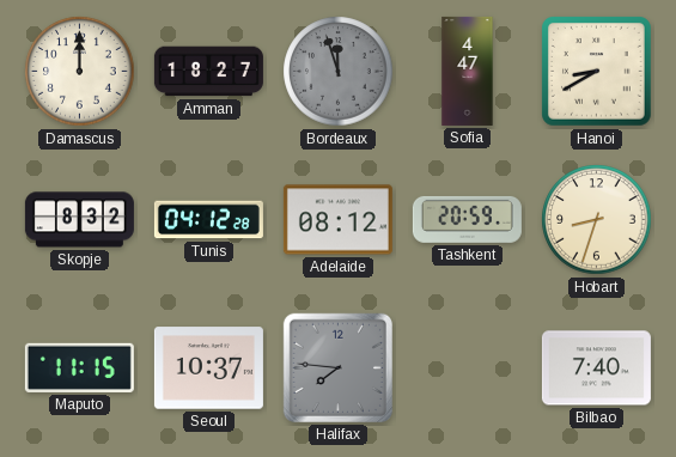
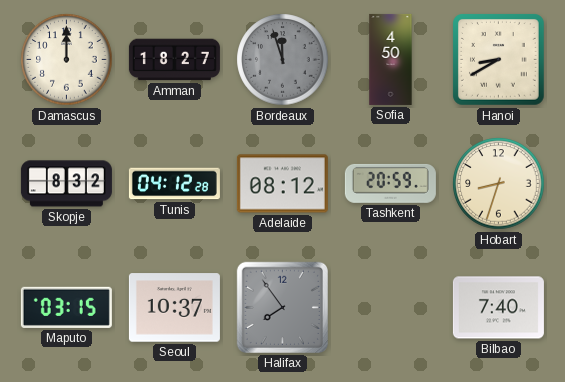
Sofia: 4:47 -> 4:50
Maputo: 11:15 -> 03:15
Halifax: 7:46 -> 7:54
